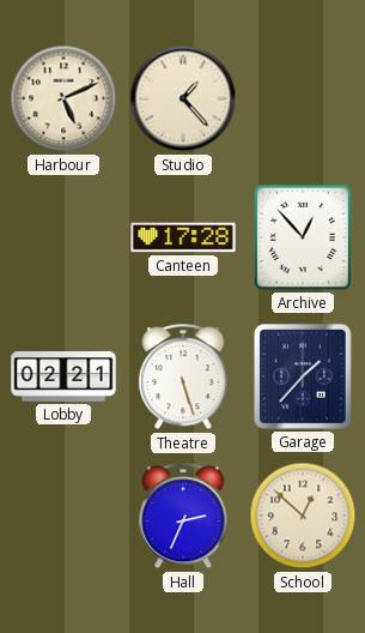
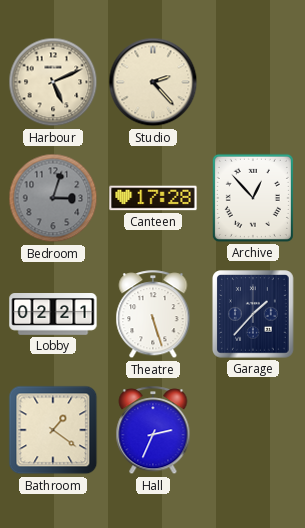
Studio: 1:23 -> 2:23
Bedroom: none -> 3:03
Bathroom: none -> 1:21
School: 12:52 -> none
